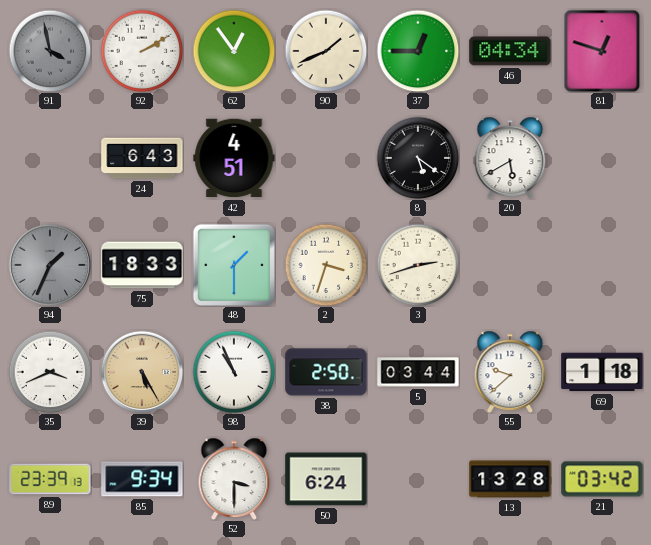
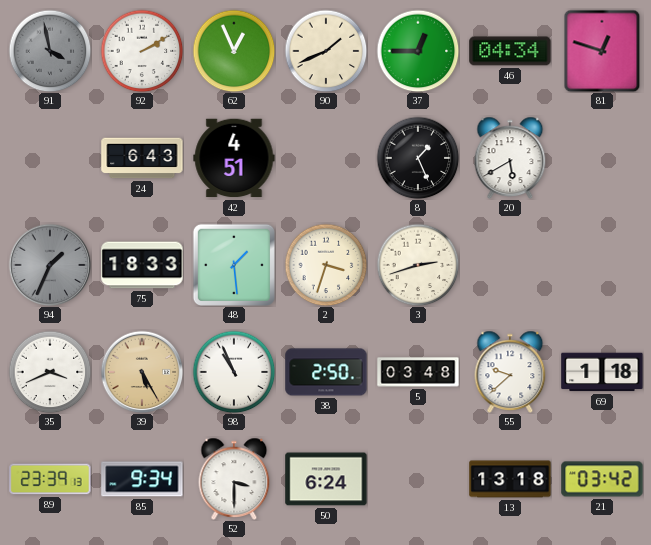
62: 12:54 -> 12:56
8: 5:21 -> 1:26
48: 1:30 -> 1:29
5: 03:44 -> 03:48
13: 13:28 -> 13:18
